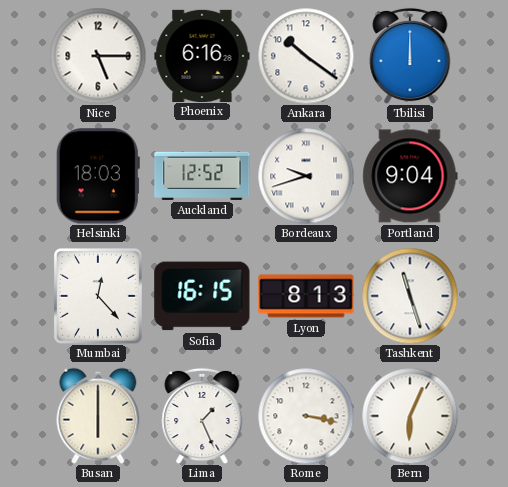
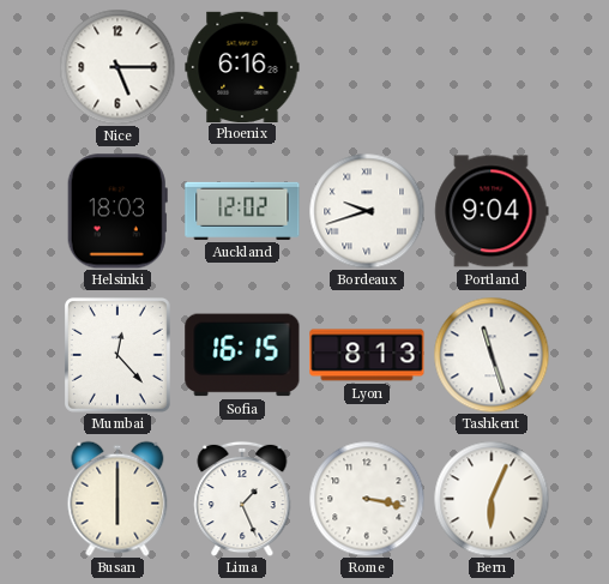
Ankara: 10:21 -> none
Tbilisi: 12:00 -> none
Auckland: 12:52 -> 12:02
